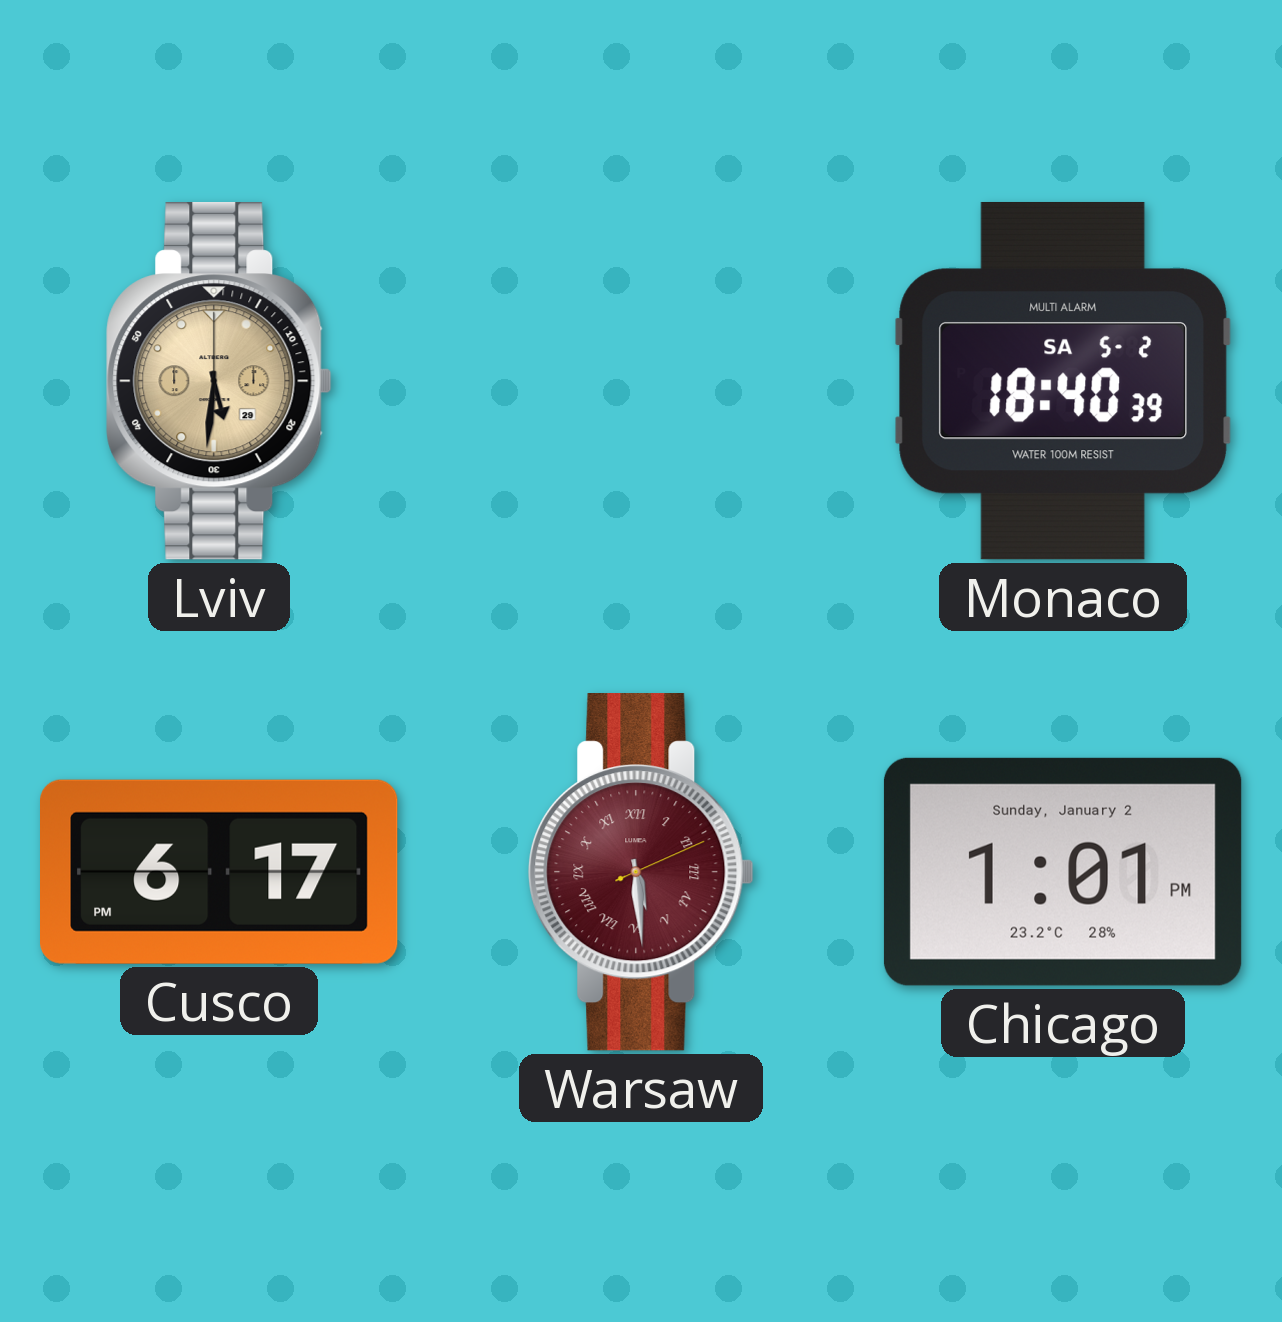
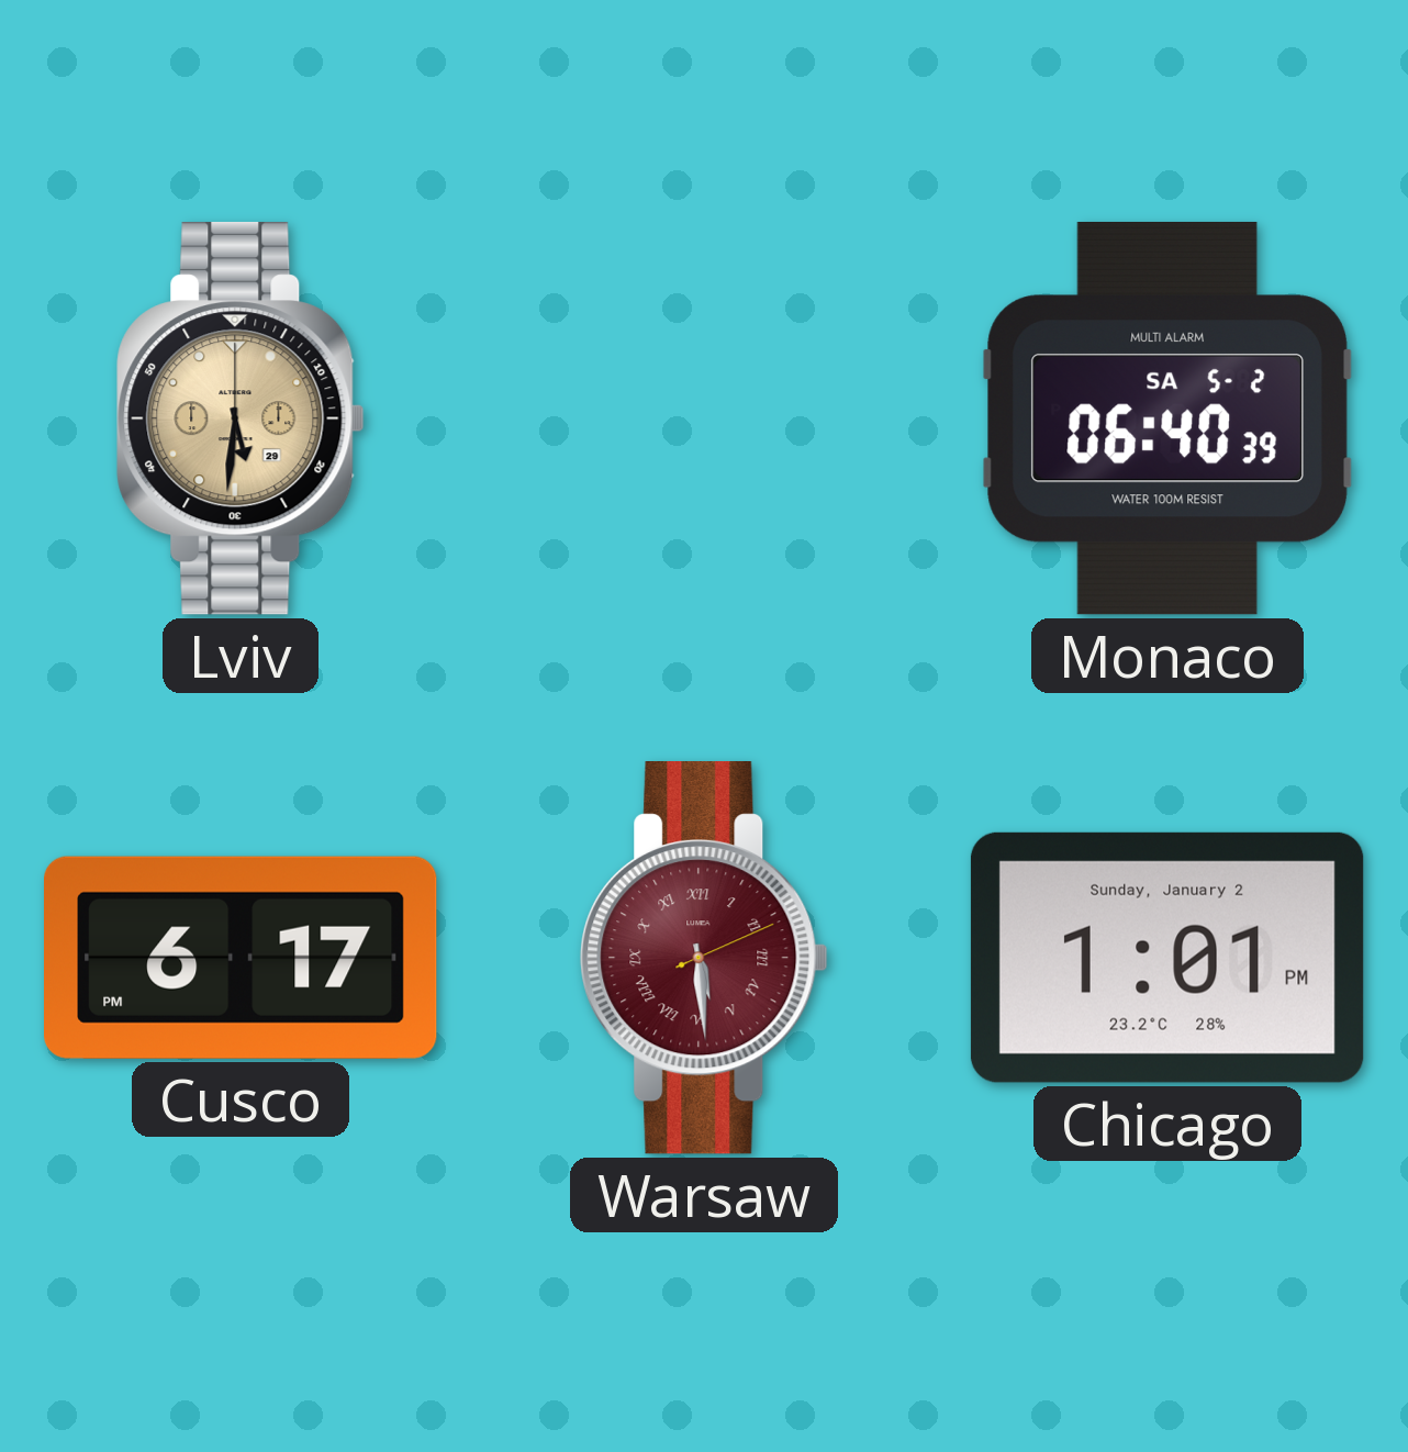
Monaco: 18:40 -> 06:40
